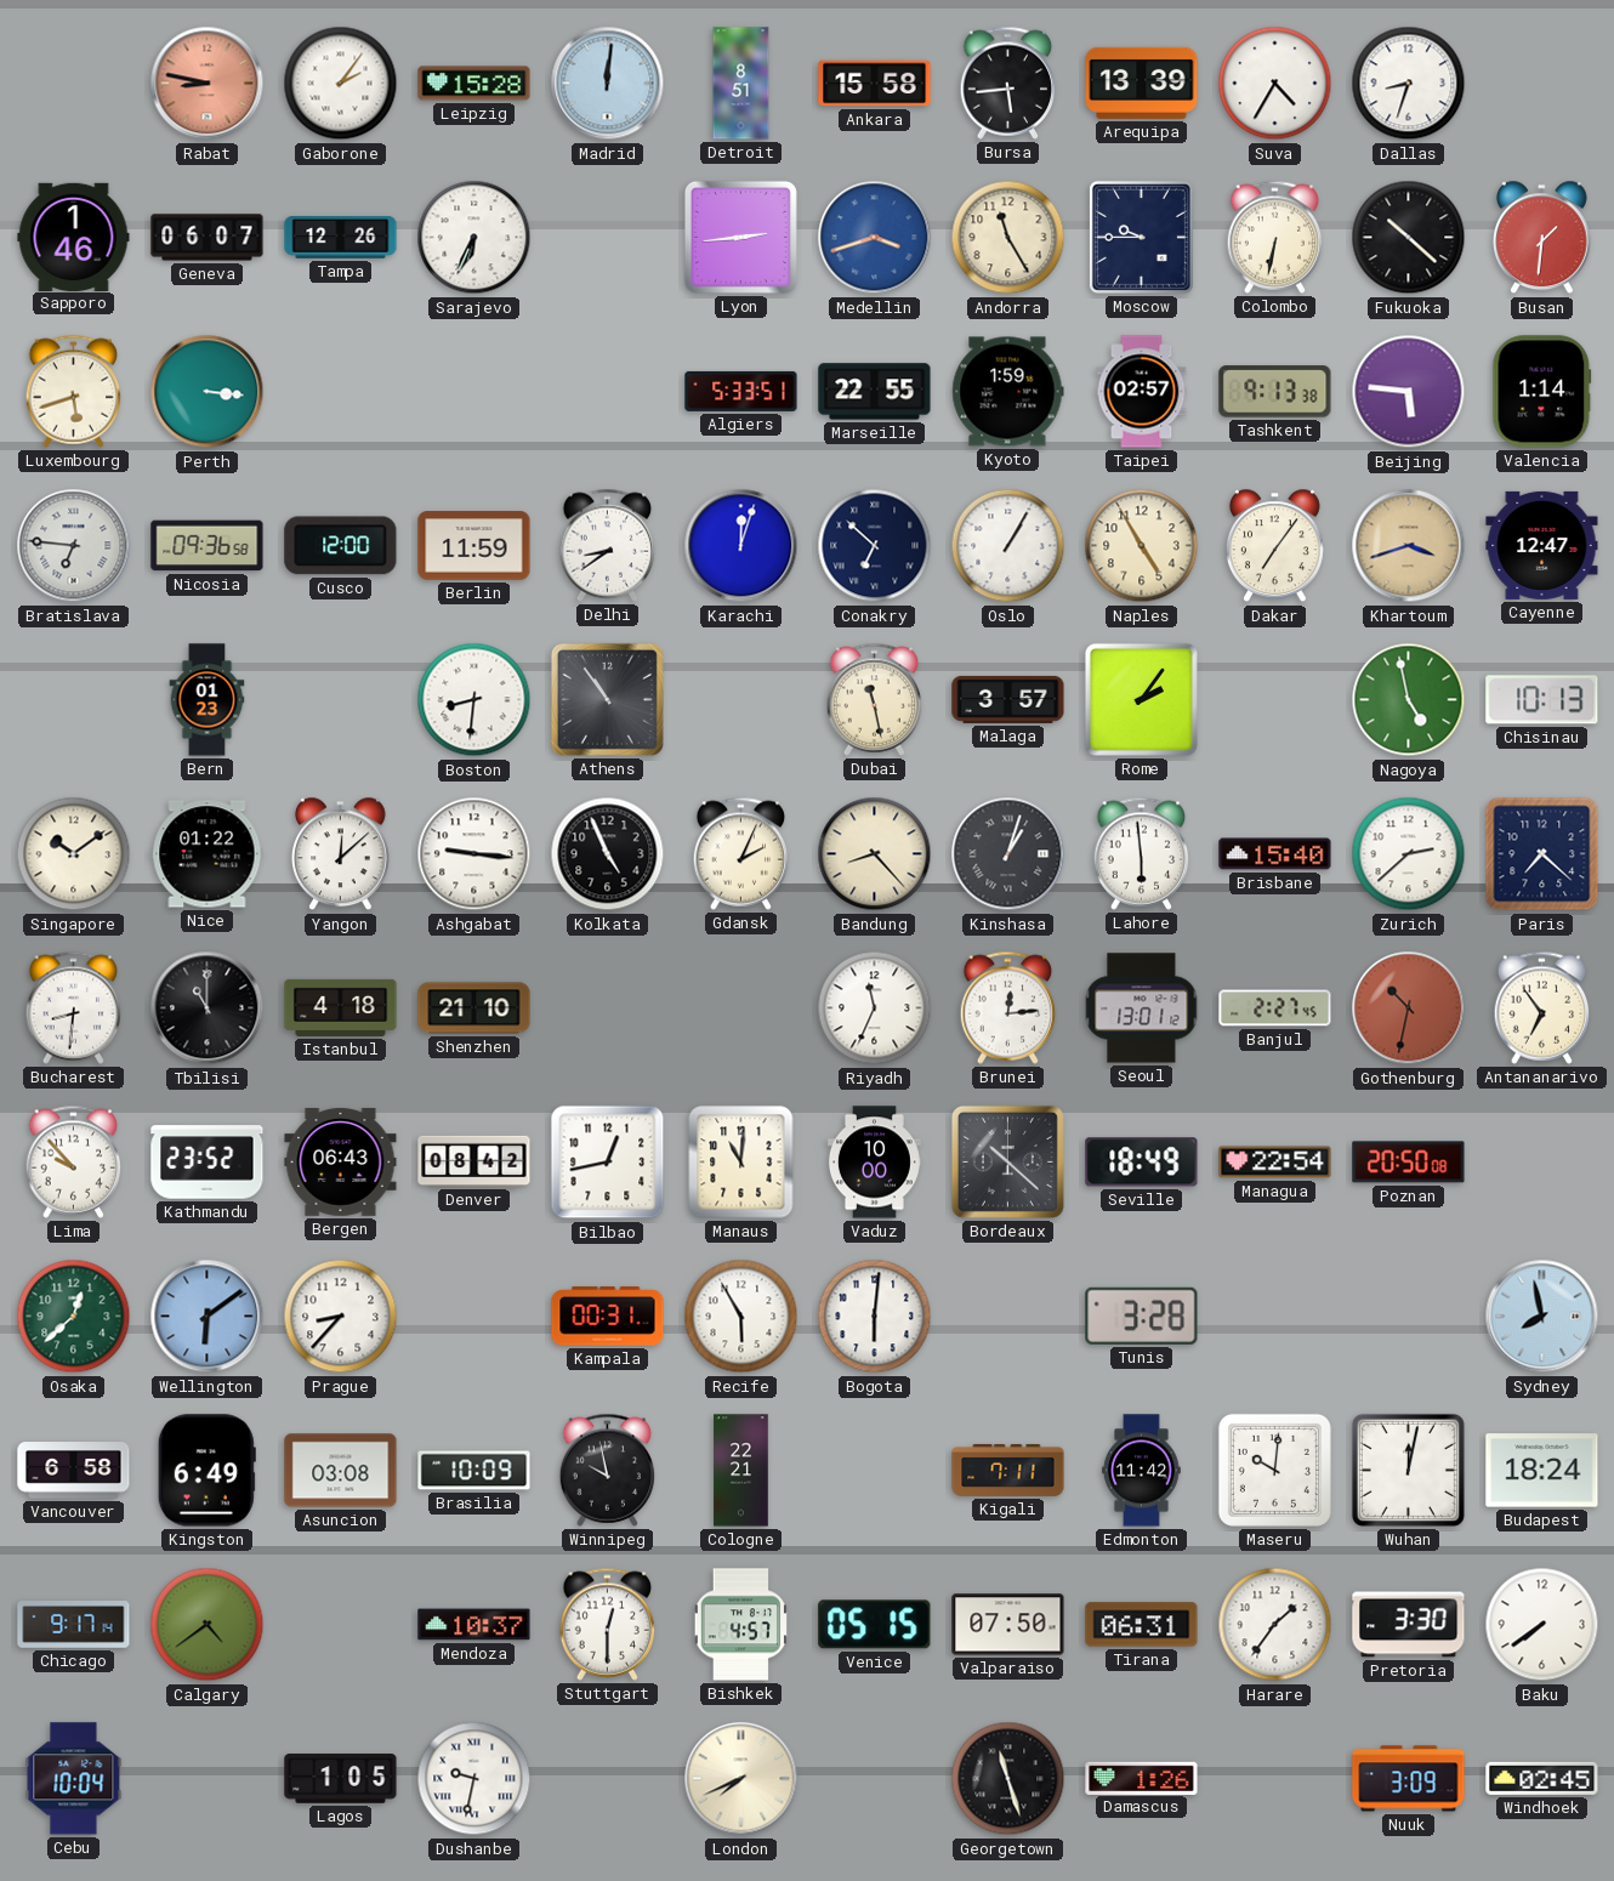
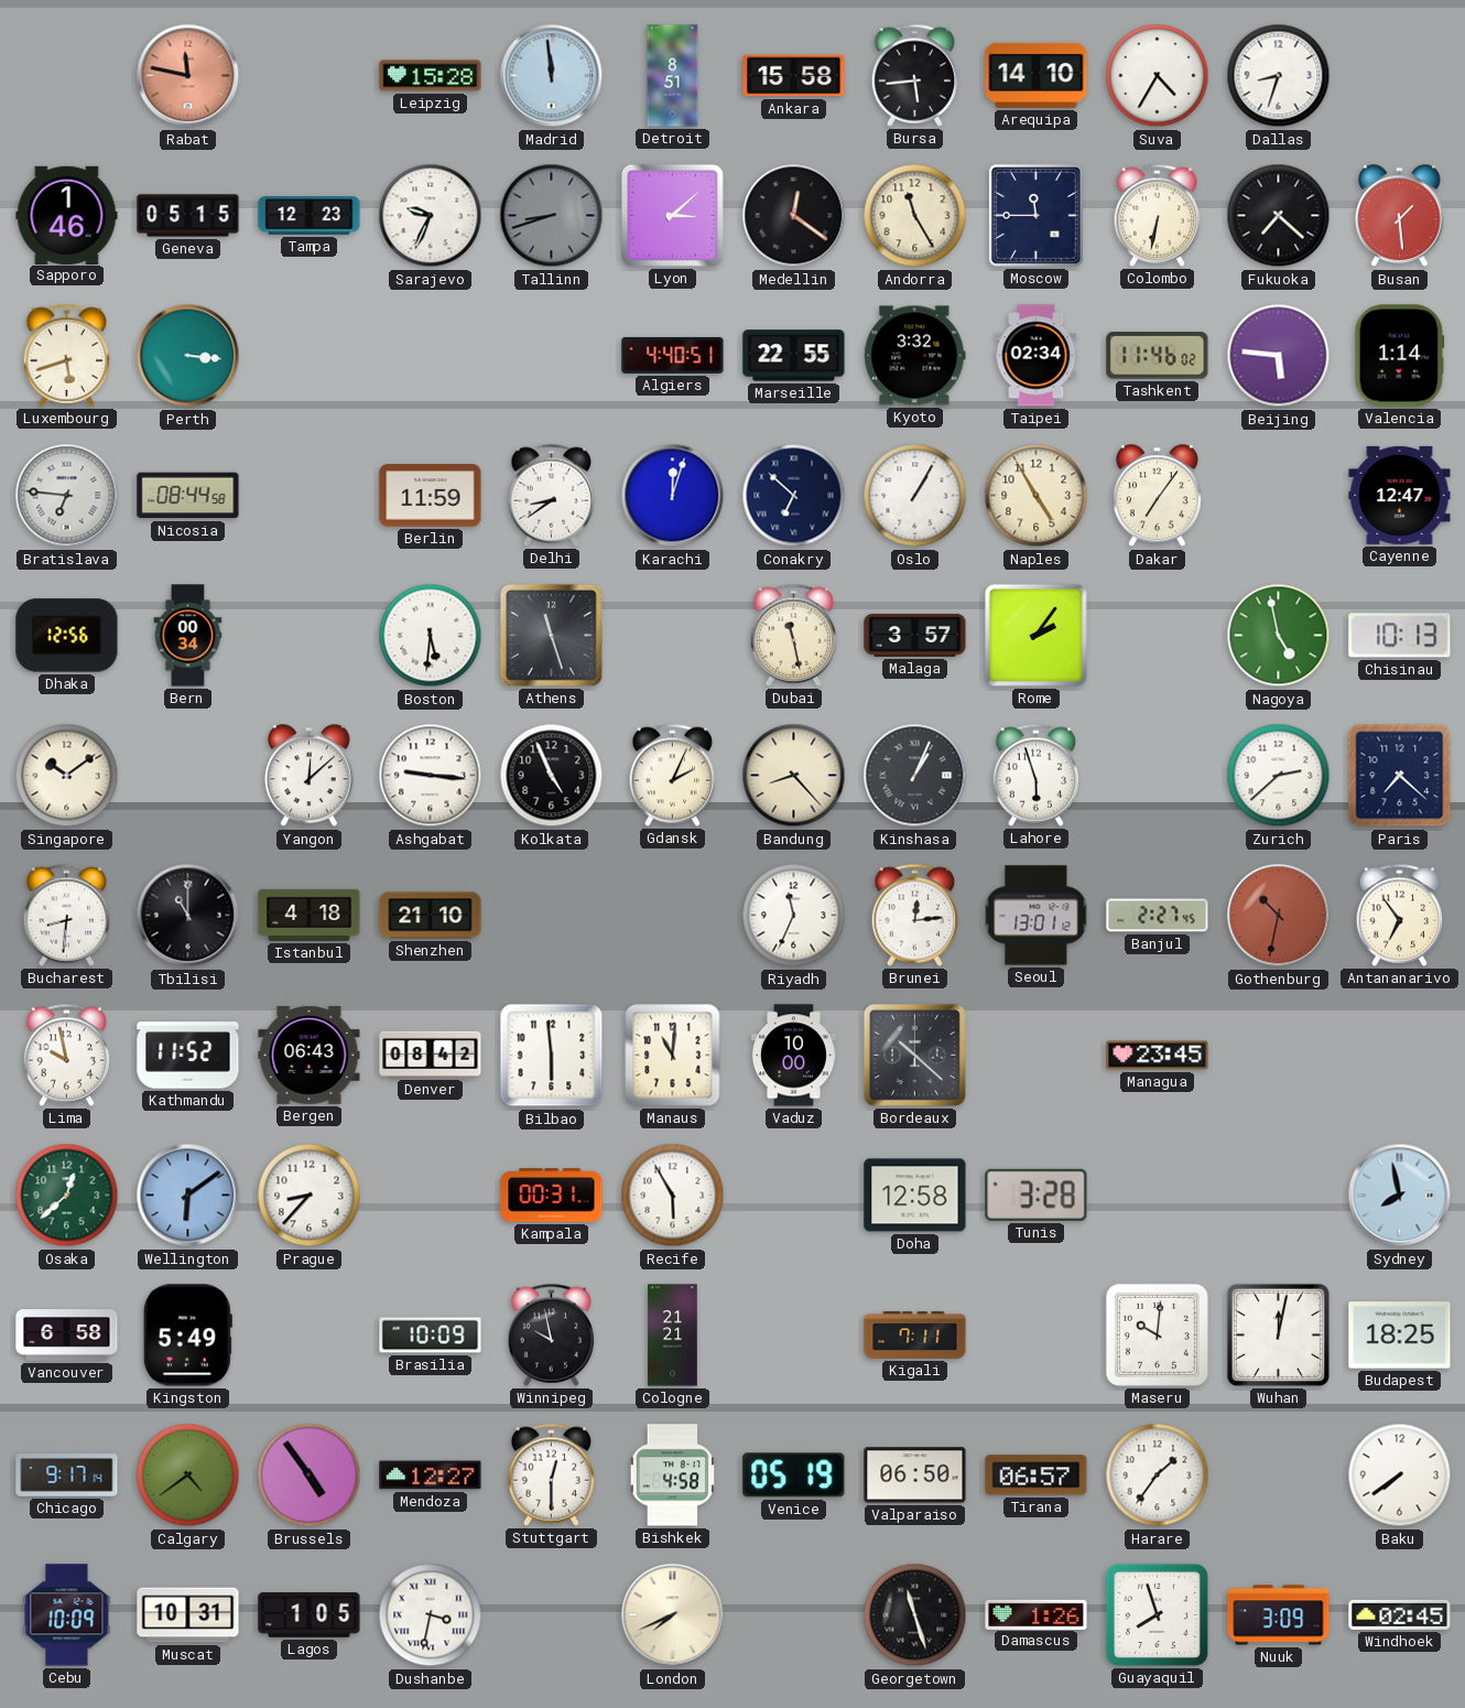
Rabat: 8:47 -> 11:47
Gaborone: 2:06 -> none
Madrid: 12:01 -> 11:59
Arequipa: 13:39 -> 14:10
Geneva: 06:07 -> 05:15
Tampa: 12:26 -> 12:23
Sarajevo: 6:34 -> 9:34
Tallinn: none -> 8:42
Lyon: 2:44 -> 3:08
Medellin: 3:42 -> 12:21
Medellin dial: blue -> black
Moscow: 9:45 -> 11:45
Fukuoka: 10:22 -> 7:22
Busan: 1:31 -> 1:29
Algiers: 5:33 -> 4:40
Kyoto: 1:59 -> 3:32
Taipei: 02:57 -> 02:34
Tashkent: 9:13 -> 11:46
Nicosia: 09:36 -> 08:44
Cusco: 12:00 -> none
Khartoum: 3:42 -> none
Dhaka: none -> 12:56
Bern: 01:23 -> 00:34
Boston: 8:31 -> 5:31
Athens: 10:54 -> 11:27
Nice: 01:22 -> none
Kinshasa: 1:03 -> 1:04
Lahore: 5:59 -> 5:57
Brisbane: 15:40 -> none
Lima: 9:53 -> 9:58
Kathmandu: 23:52 -> 11:52
Bilbao: 12:43 -> 5:59
Seville: 18:49 -> none
Managua: 22:54 -> 23:45
Poznan: 20:50 -> none
Bogota: 6:01 -> none
Doha: none -> 12:58
Kingston: 6:49 -> 5:49
Asuncion: 03:08 -> none
Cologne: 22:21 -> 21:21
Edmonton: 11:42 -> none
Budapest: 18:24 -> 18:25
Brussels: none -> 4:54
Mendoza: 10:37 -> 12:27
Bishkek: 4:57 -> 4:58
Venice: 05:15 -> 05:19
Valparaiso: 07:50 -> 06:50
Tirana: 06:31 -> 06:57
Pretoria: 3:30 -> none
Cebu: 10:04 -> 10:09
Muscat: none -> 10:31
Dushanbe: 9:32 -> 3:32
Guayaquil: none -> 7:57
